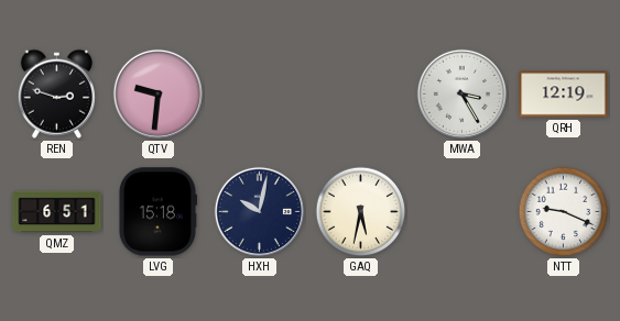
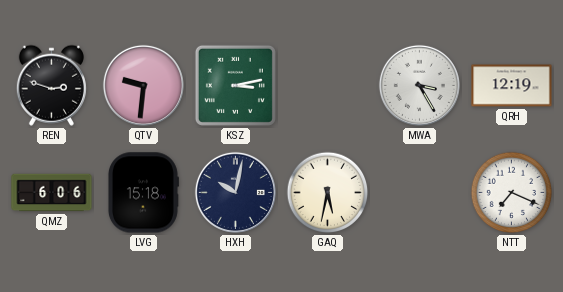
KSZ: none -> 3:13
QMZ: 6:51 -> 6:06
NTT: 9:19 -> 7:19
